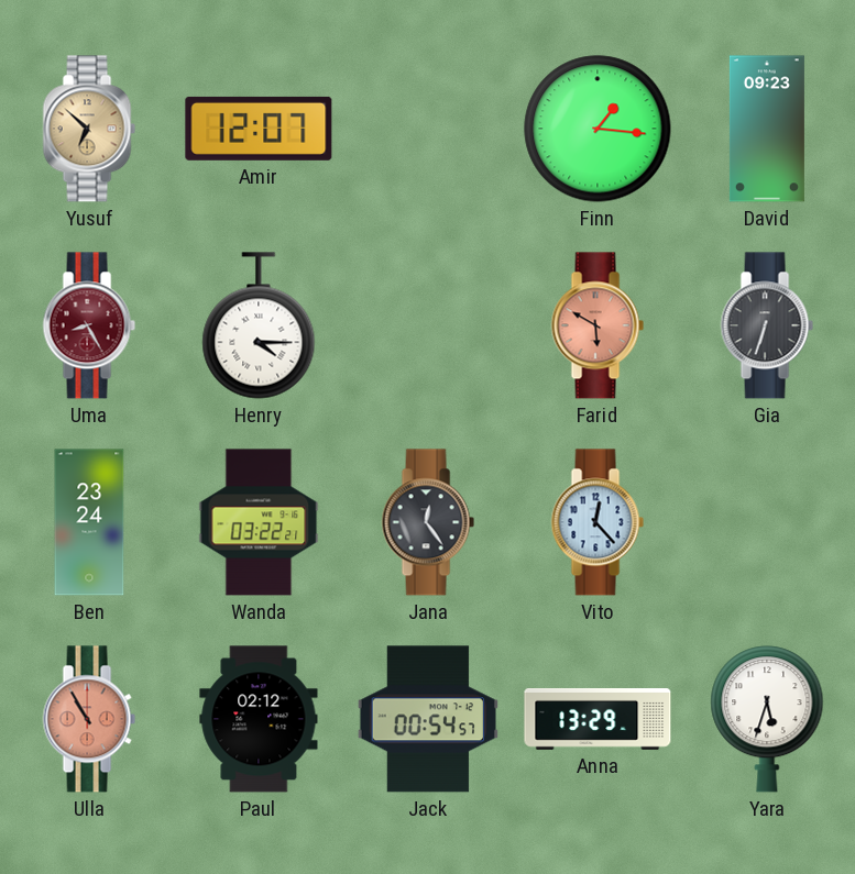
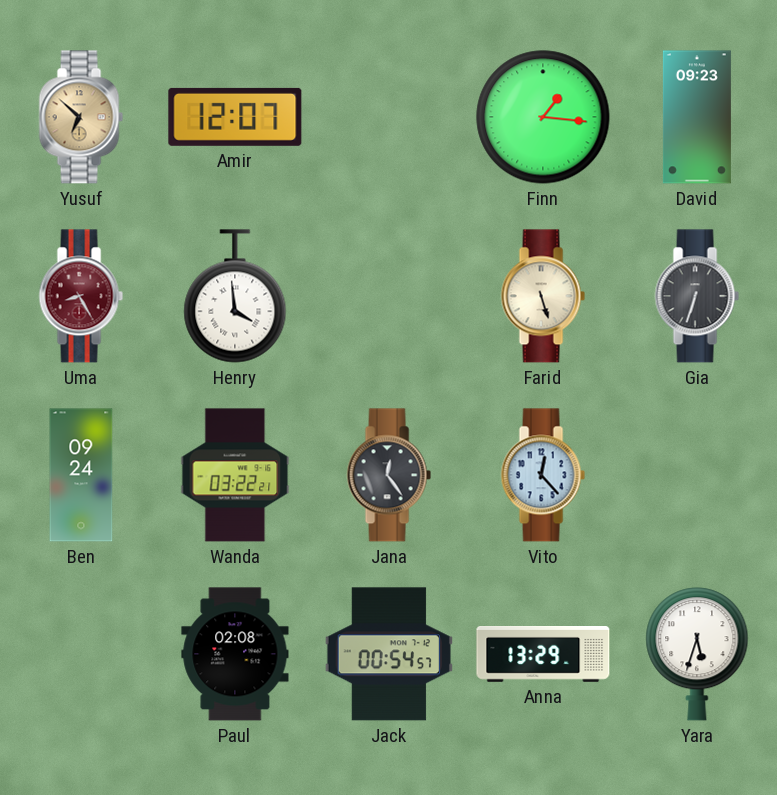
Henry: 4:15 -> 3:59
Farid: 5:50 -> 5:27
Farid dial: salmon -> cream
Ben: 23:24 -> 09:24
Ulla: 10:55 -> none
Paul: 02:12 -> 02:08
